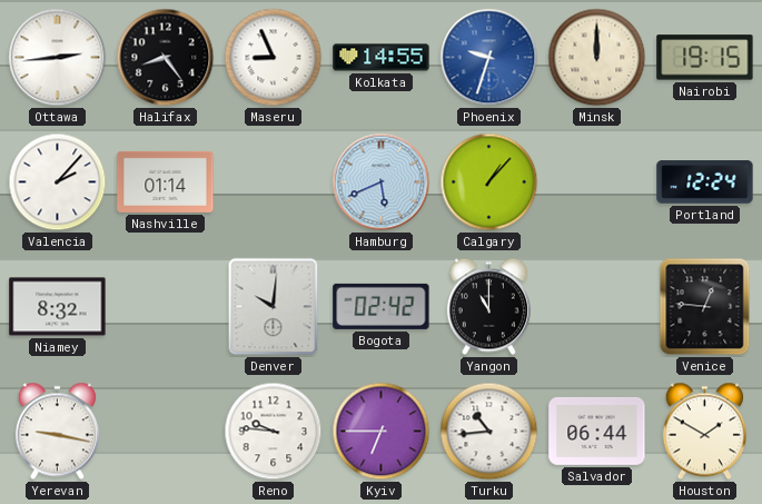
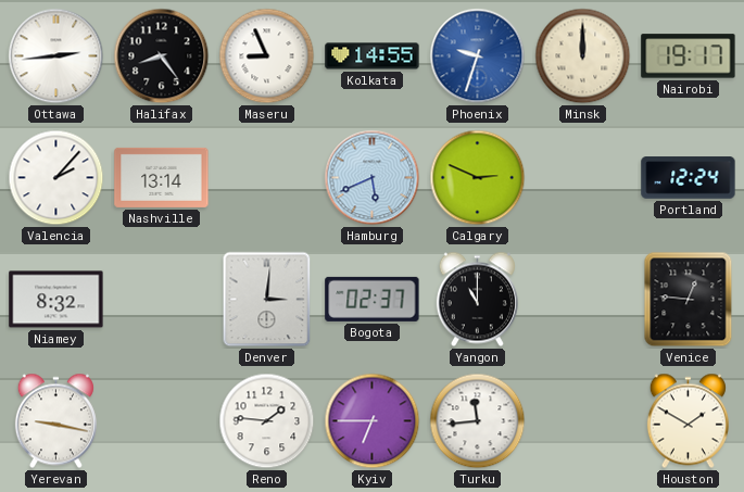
Nairobi: 19:15 -> 19:17
Nashville: 01:14 -> 13:14
Calgary: 1:07 -> 2:49
Denver: 10:01 -> 3:01
Bogota: 02:42 -> 02:37
Reno: 9:46 -> 1:46
Turku: 10:44 -> 11:44
Salvador: 06:44 -> none
